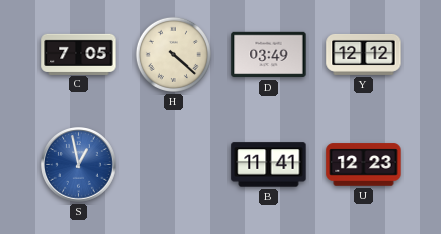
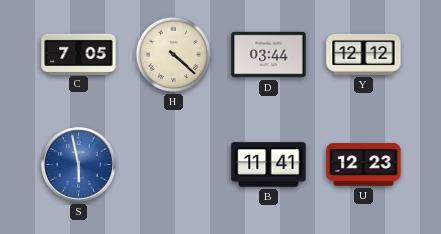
D: 03:49 -> 03:44
S: 12:58 -> 5:58
